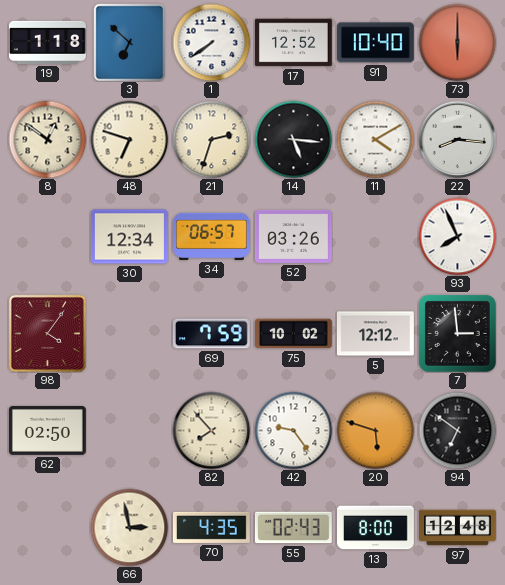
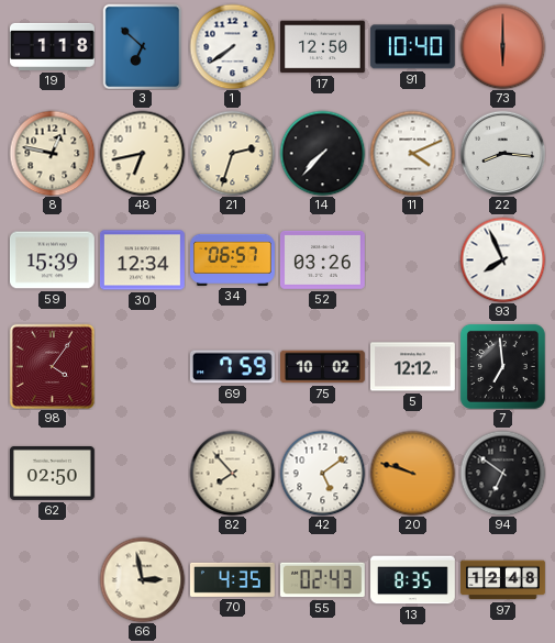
17: 12:52 -> 12:50
8: 12:51 -> 12:47
48: 6:48 -> 6:43
14: 5:16 -> 7:37
11: 4:10 -> 4:11
59: none -> 15:39
7: 2:59 -> 6:59
42: 9:24 -> 5:09
20: 5:48 -> 9:48
13: 8:00 -> 8:35
